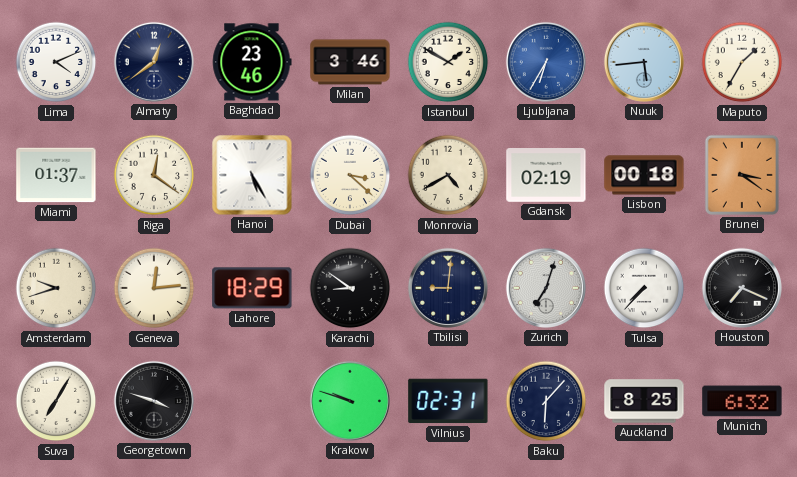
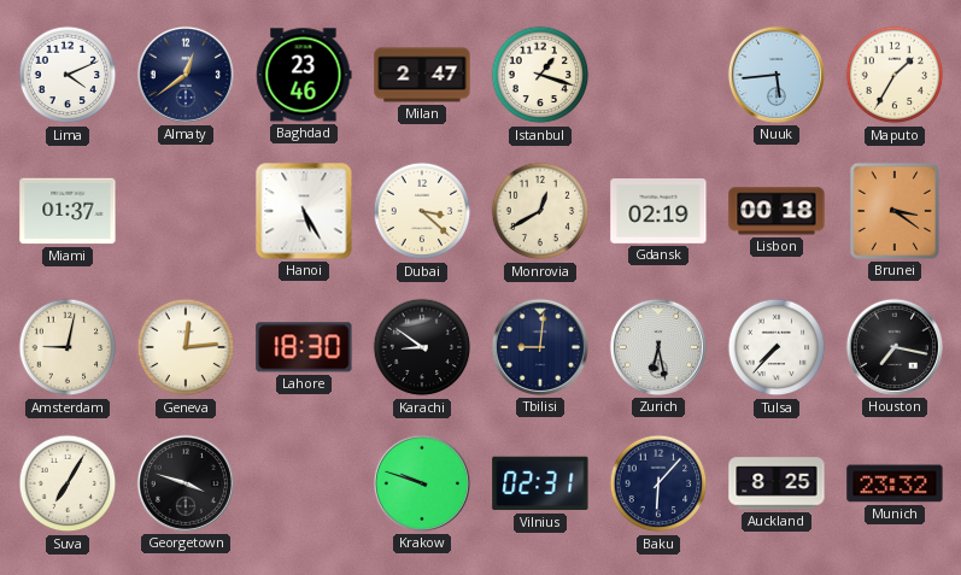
Milan: 3:46 -> 2:47
Istanbul: 1:50 -> 1:18
Ljubljana: 6:35 -> none
Riga: 12:21 -> none
Monrovia: 4:40 -> 12:40
Amsterdam: 9:42 -> 9:02
Lahore: 18:29 -> 18:30
Zurich: 7:03 -> 6:28
Houston: 7:19 -> 7:17
Munich: 6:32 -> 23:32
